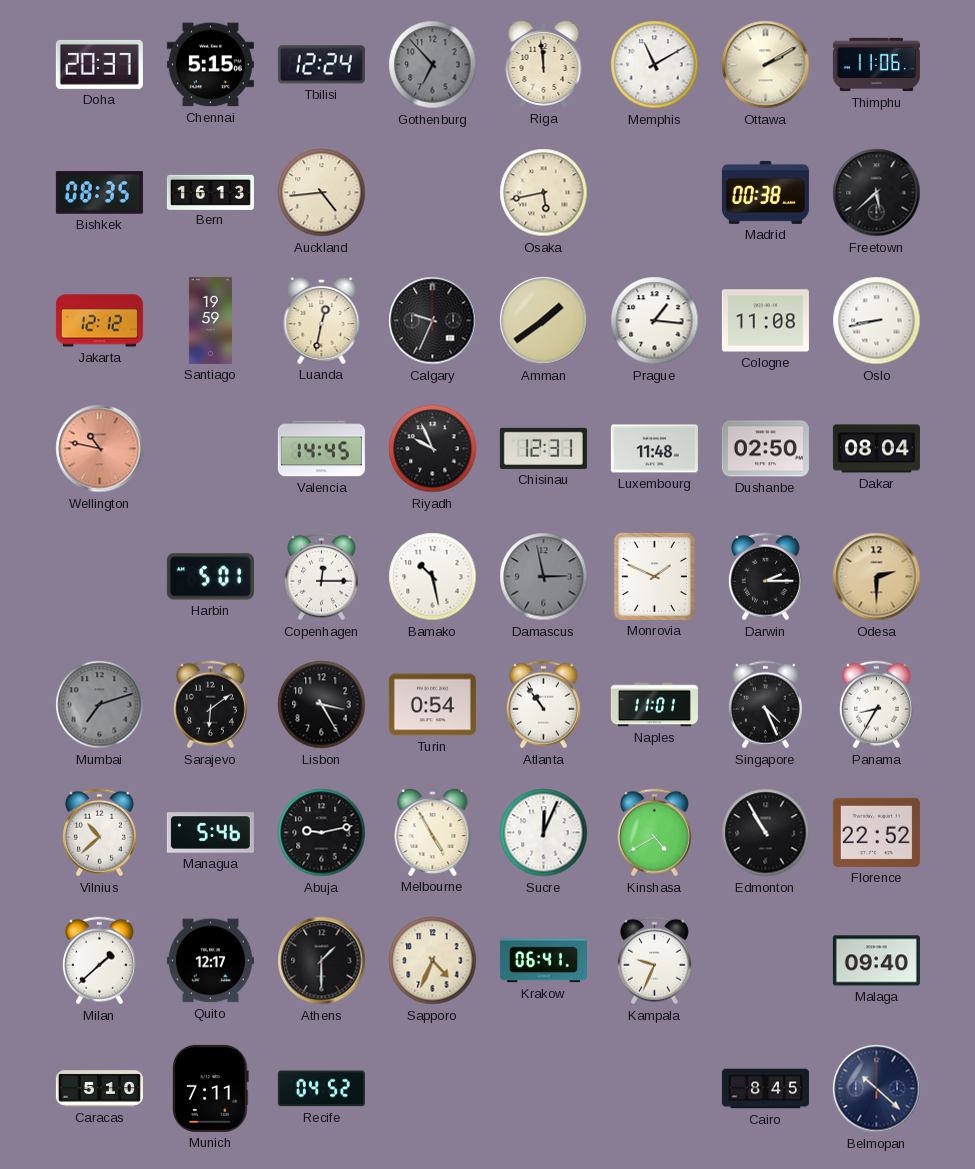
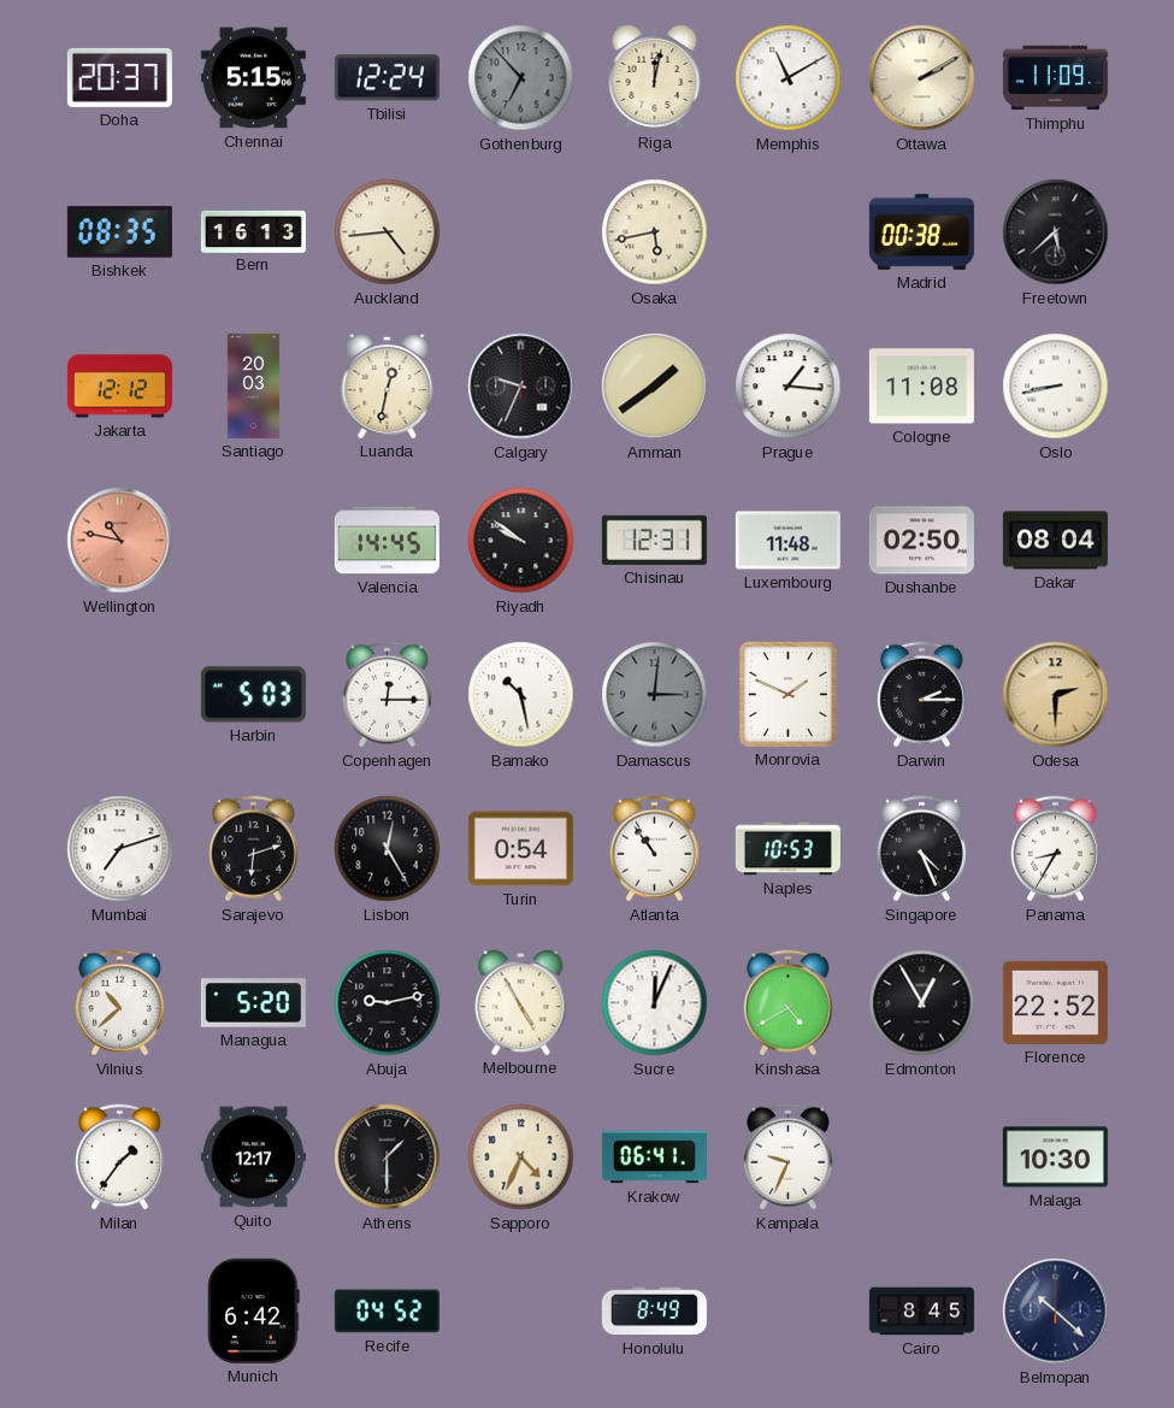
Riga: 11:59 -> 12:02
Thimphu: 11:06 -> 11:09
Santiago: 19:59 -> 20:03
Riyadh: 9:56 -> 9:51
Harbin: 5:01 -> 5:03
Damascus: 2:58 -> 3:01
Mumbai dial: grey -> white
Sarajevo: 6:09 -> 6:12
Lisbon: 3:25 -> 12:25
Naples: 11:01 -> 10:53
Managua: 5:46 -> 5:20
Edmonton: 10:55 -> 12:55
Milan: 1:38 -> 1:36
Malaga: 09:40 -> 10:30
Caracas: 5:10 -> none
Munich: 7:11 -> 6:42
Honolulu: none -> 8:49
